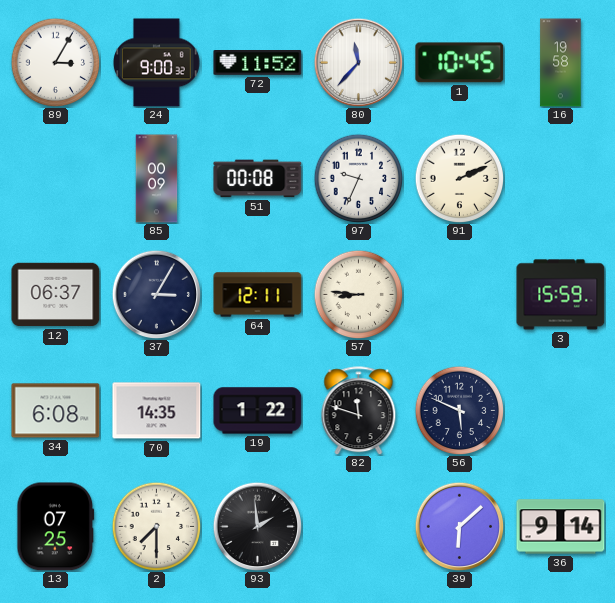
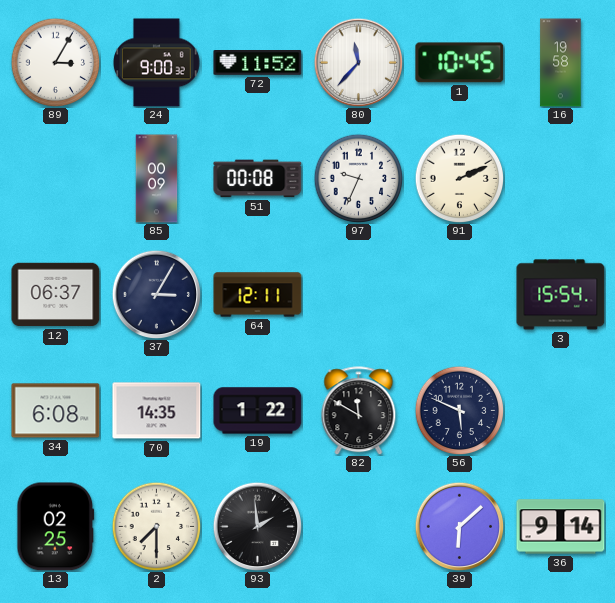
57: 8:46 -> none
3: 15:59 -> 15:54
82: 11:48 -> 11:50
13: 07:25 -> 02:25
